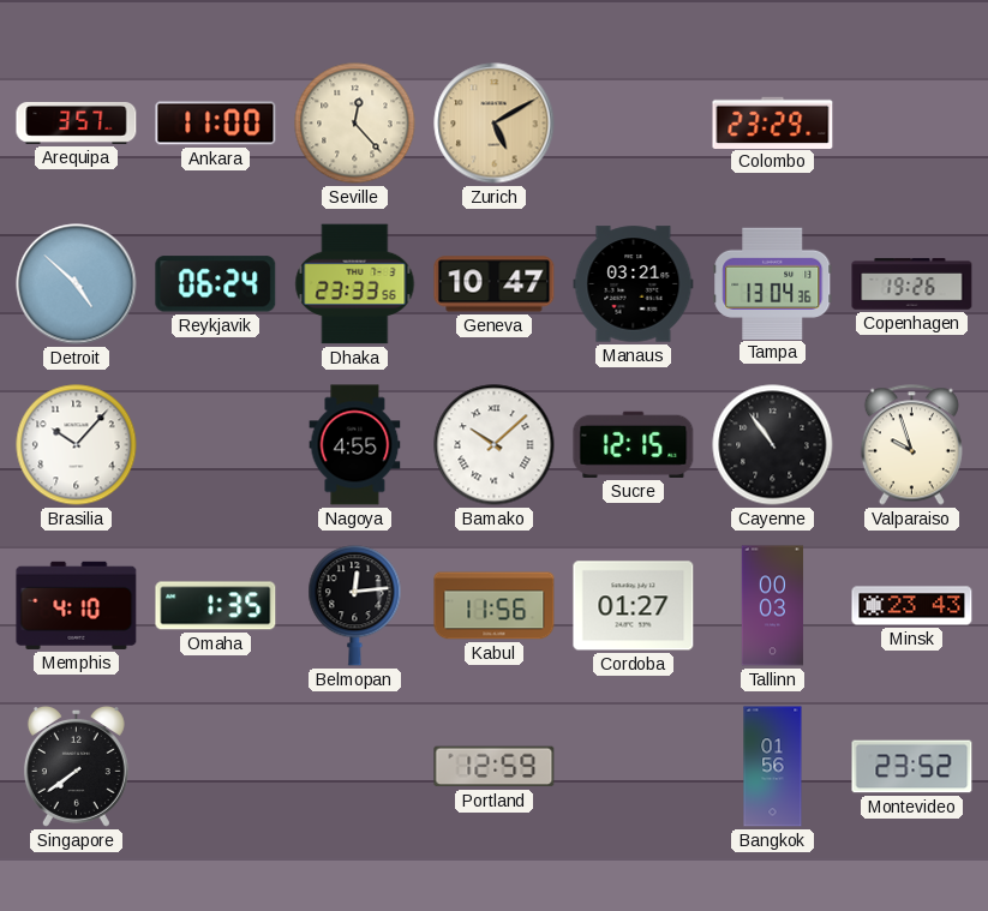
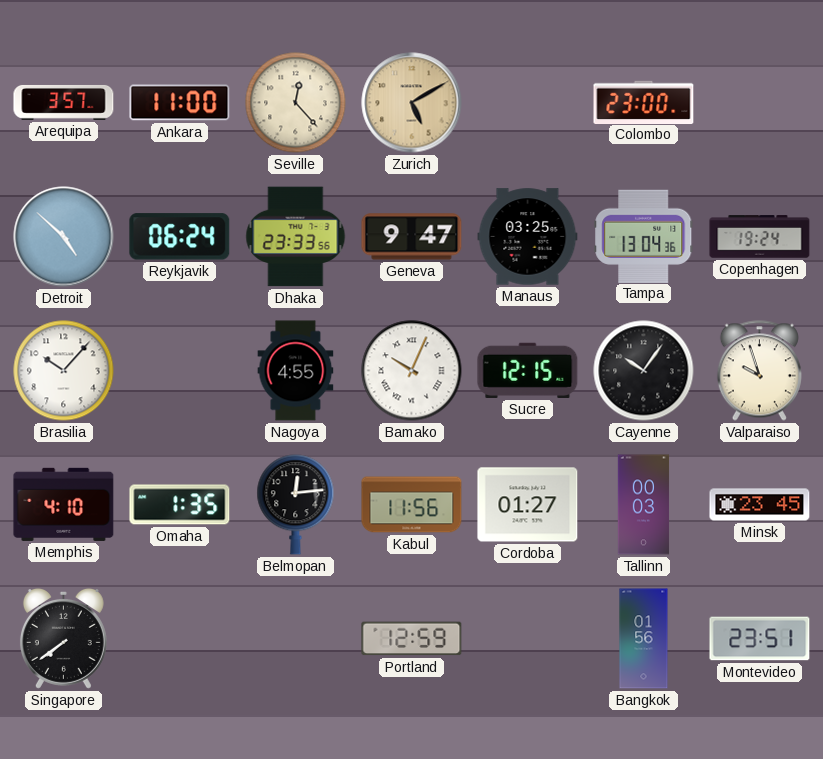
Colombo: 23:29 -> 23:00
Geneva: 10:47 -> 9:47
Manaus: 03:21 -> 03:25
Copenhagen: 19:26 -> 19:24
Bamako: 10:08 -> 10:04
Cayenne: 10:54 -> 10:06
Minsk: 23:43 -> 23:45
Montevideo: 23:52 -> 23:51
